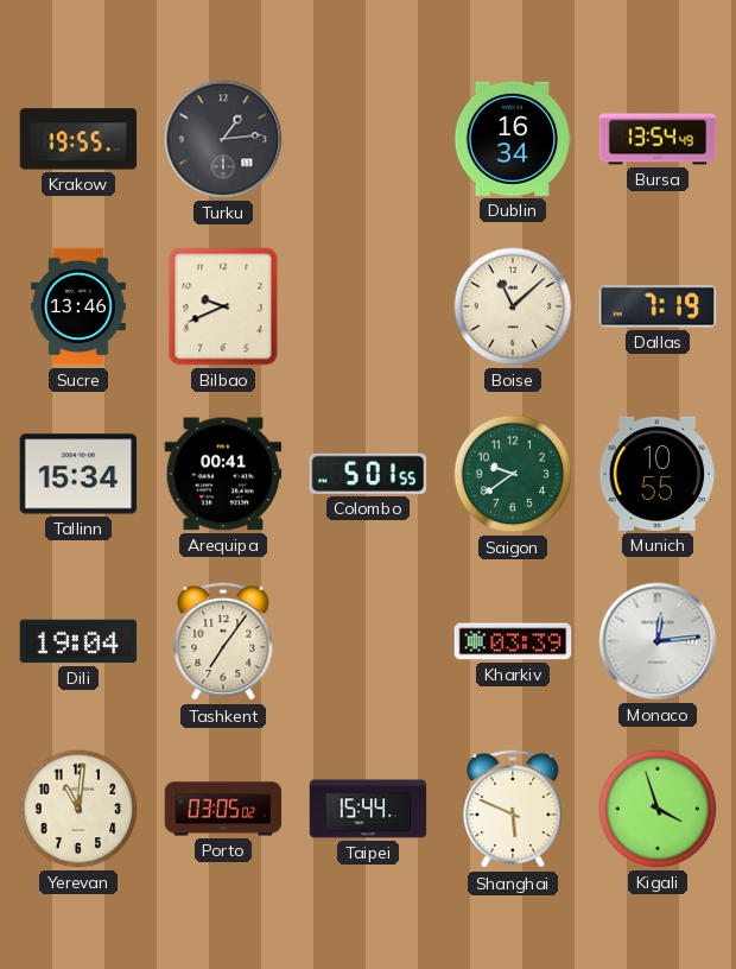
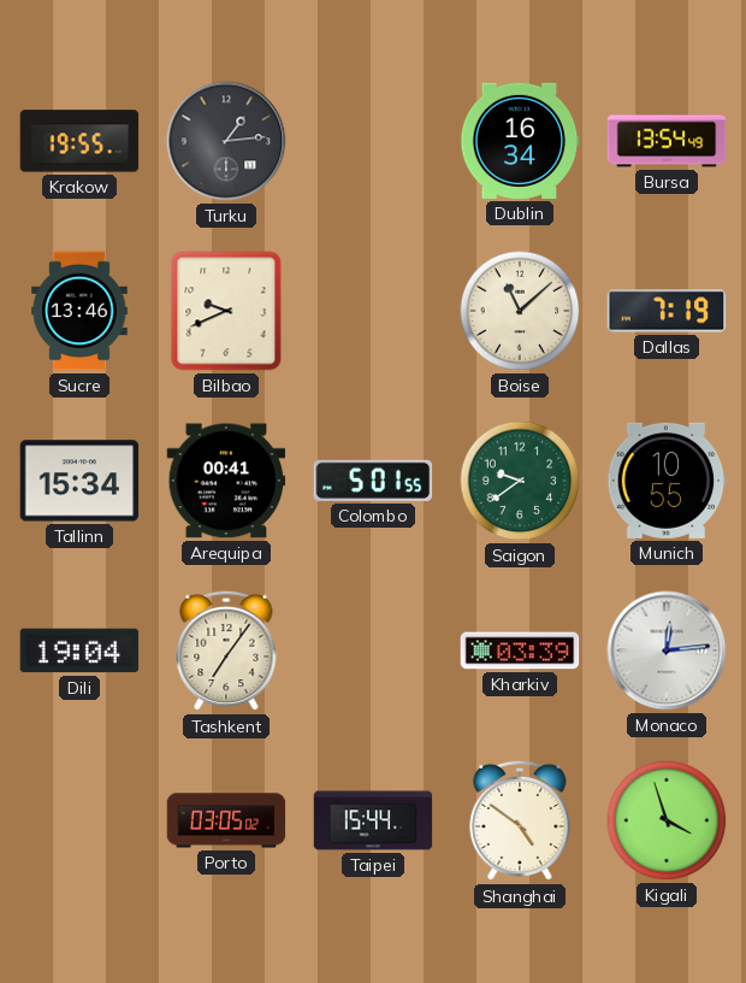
Yerevan: 11:01 -> none
Shanghai: 5:49 -> 4:51
